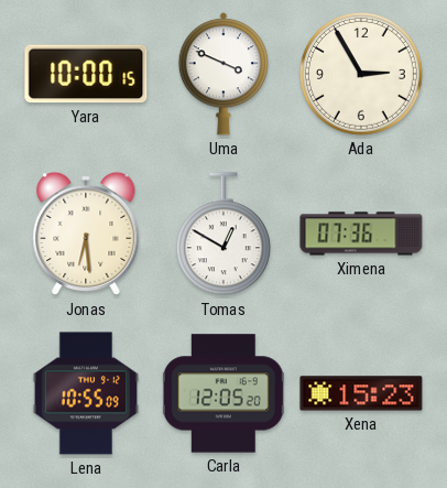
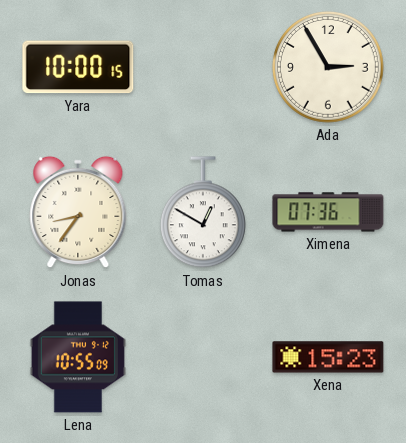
Uma: 3:49 -> none
Jonas: 6:29 -> 8:36
Carla: 12:05 -> none
